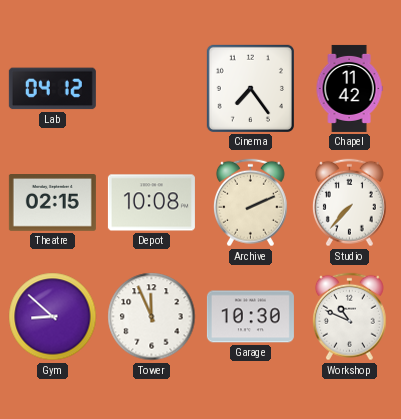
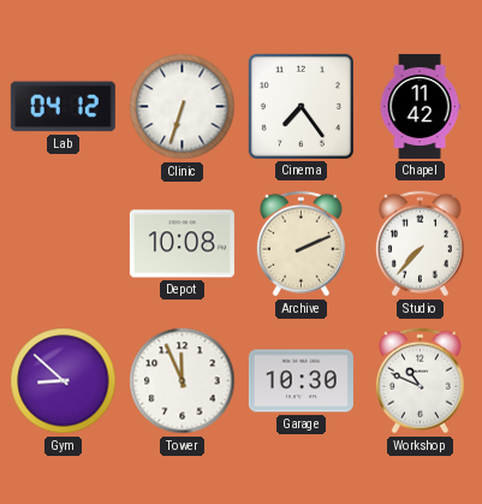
Clinic: none -> 6:33
Theatre: 02:15 -> none
